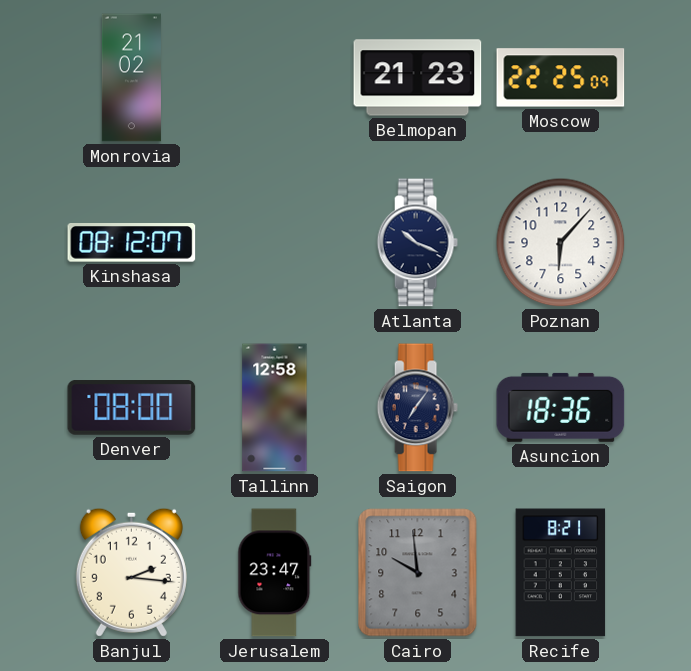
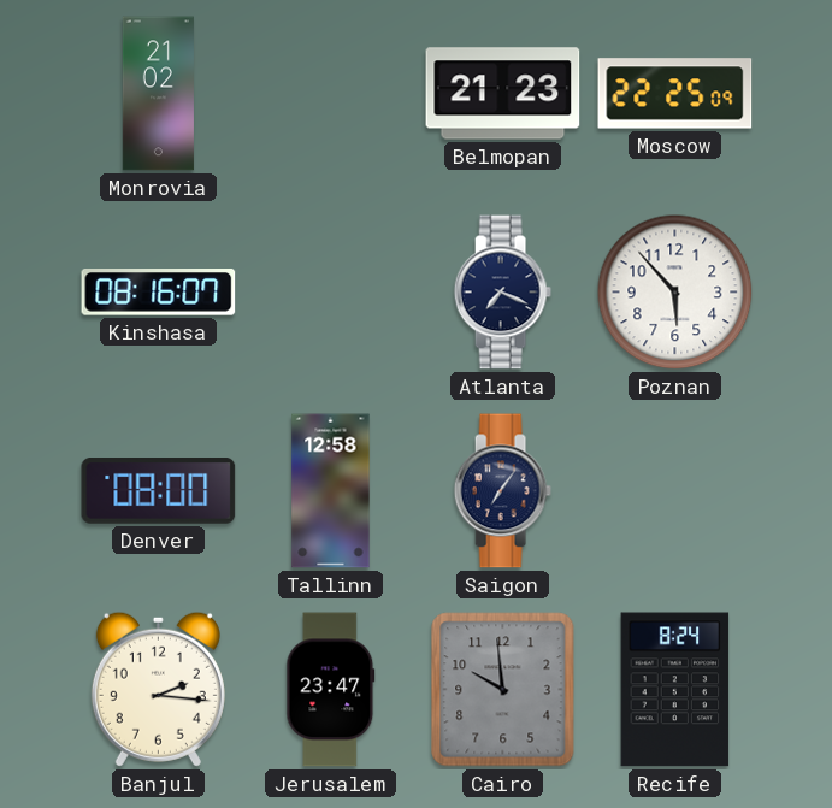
Kinshasa: 08:12 -> 08:16
Atlanta: 10:19 -> 7:19
Poznan: 6:07 -> 5:53
Asuncion: 18:36 -> none
Recife: 8:21 -> 8:24
